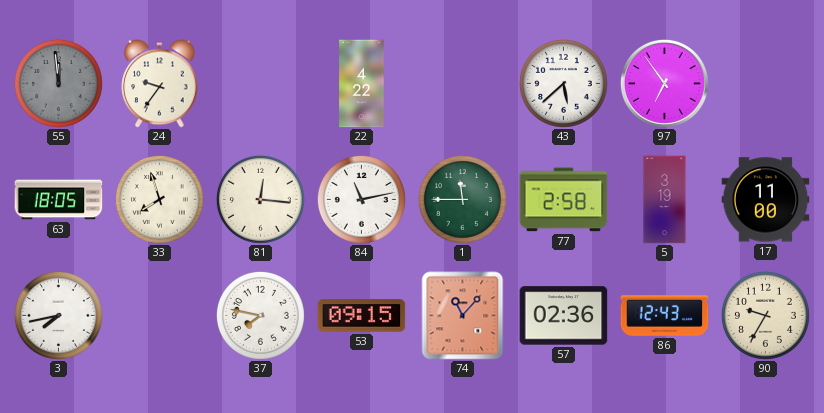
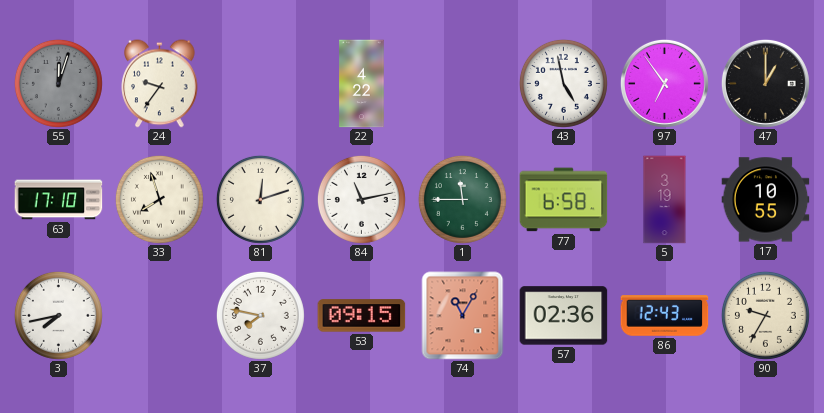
55: 11:59 -> 12:03
43: 5:38 -> 4:58
47: none -> 1:00
63: 18:05 -> 17:10
81: 12:16 -> 12:12
77: 2:58 -> 6:58
17: 11:00 -> 10:55
74: 11:07 -> 11:05
